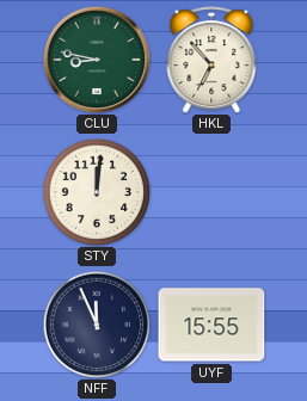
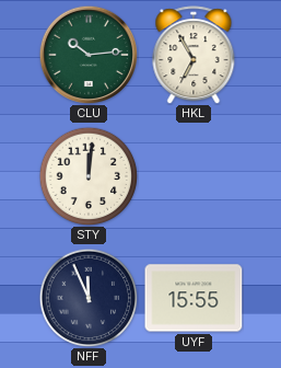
CLU: 8:47 -> 10:14
HKL: 6:53 -> 6:55
